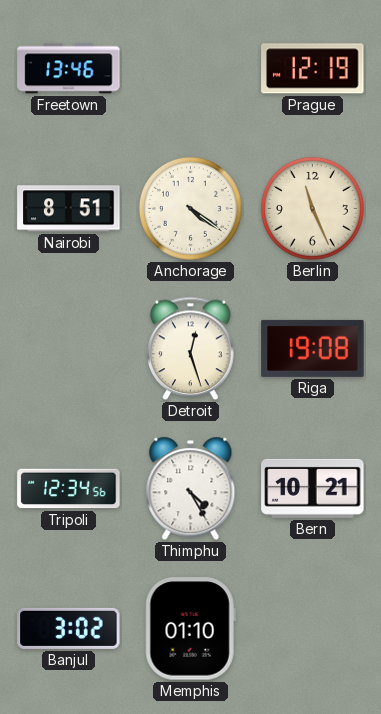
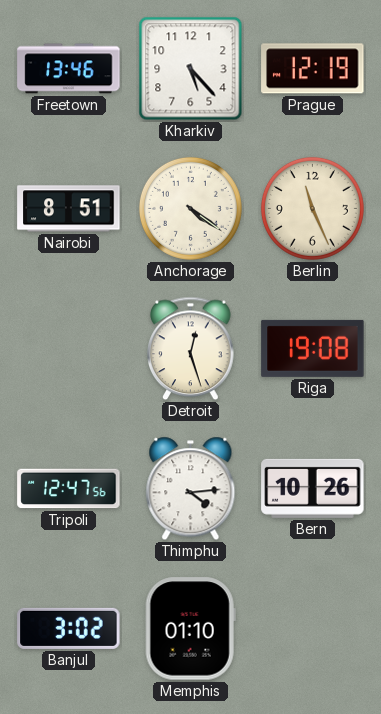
Kharkiv: none -> 5:23
Tripoli: 12:34 -> 12:47
Thimphu: 4:25 -> 4:14
Bern: 10:21 -> 10:26
